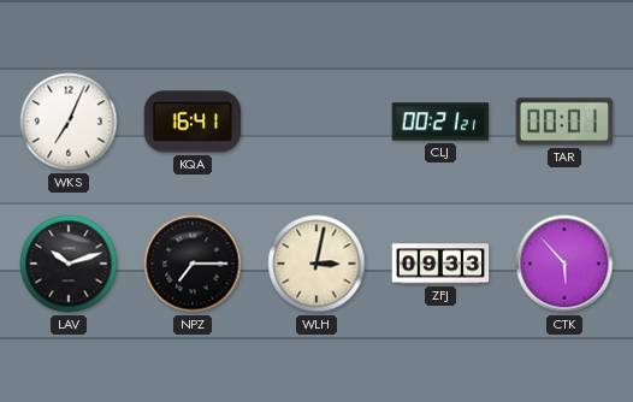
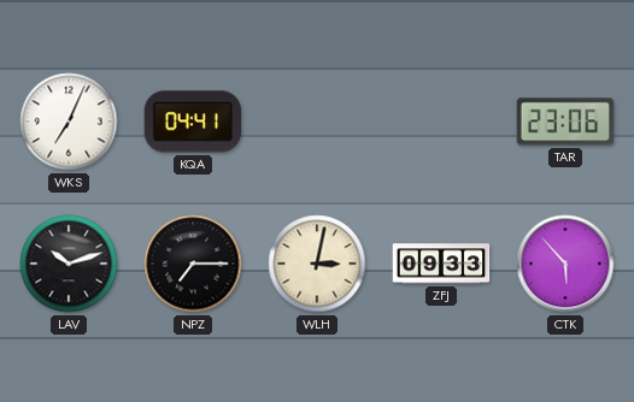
KQA: 16:41 -> 04:41
CLJ: 00:21 -> none
TAR: 00:01 -> 23:06
